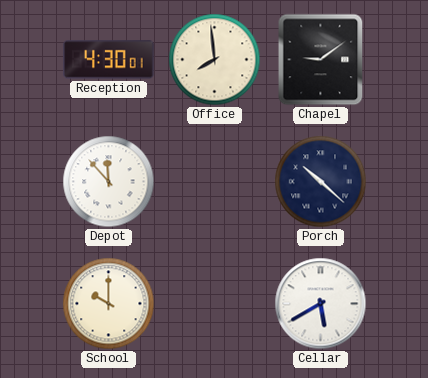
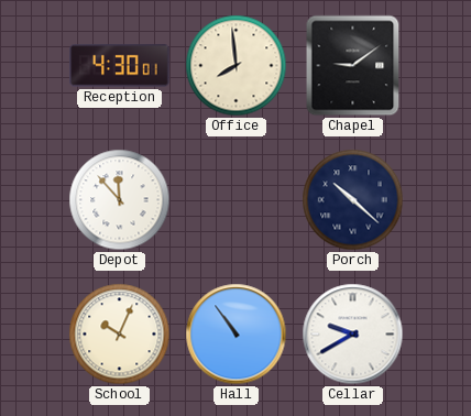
School: 10:00 -> 10:04
Hall: none -> 10:54
Cellar: 5:40 -> 9:40
